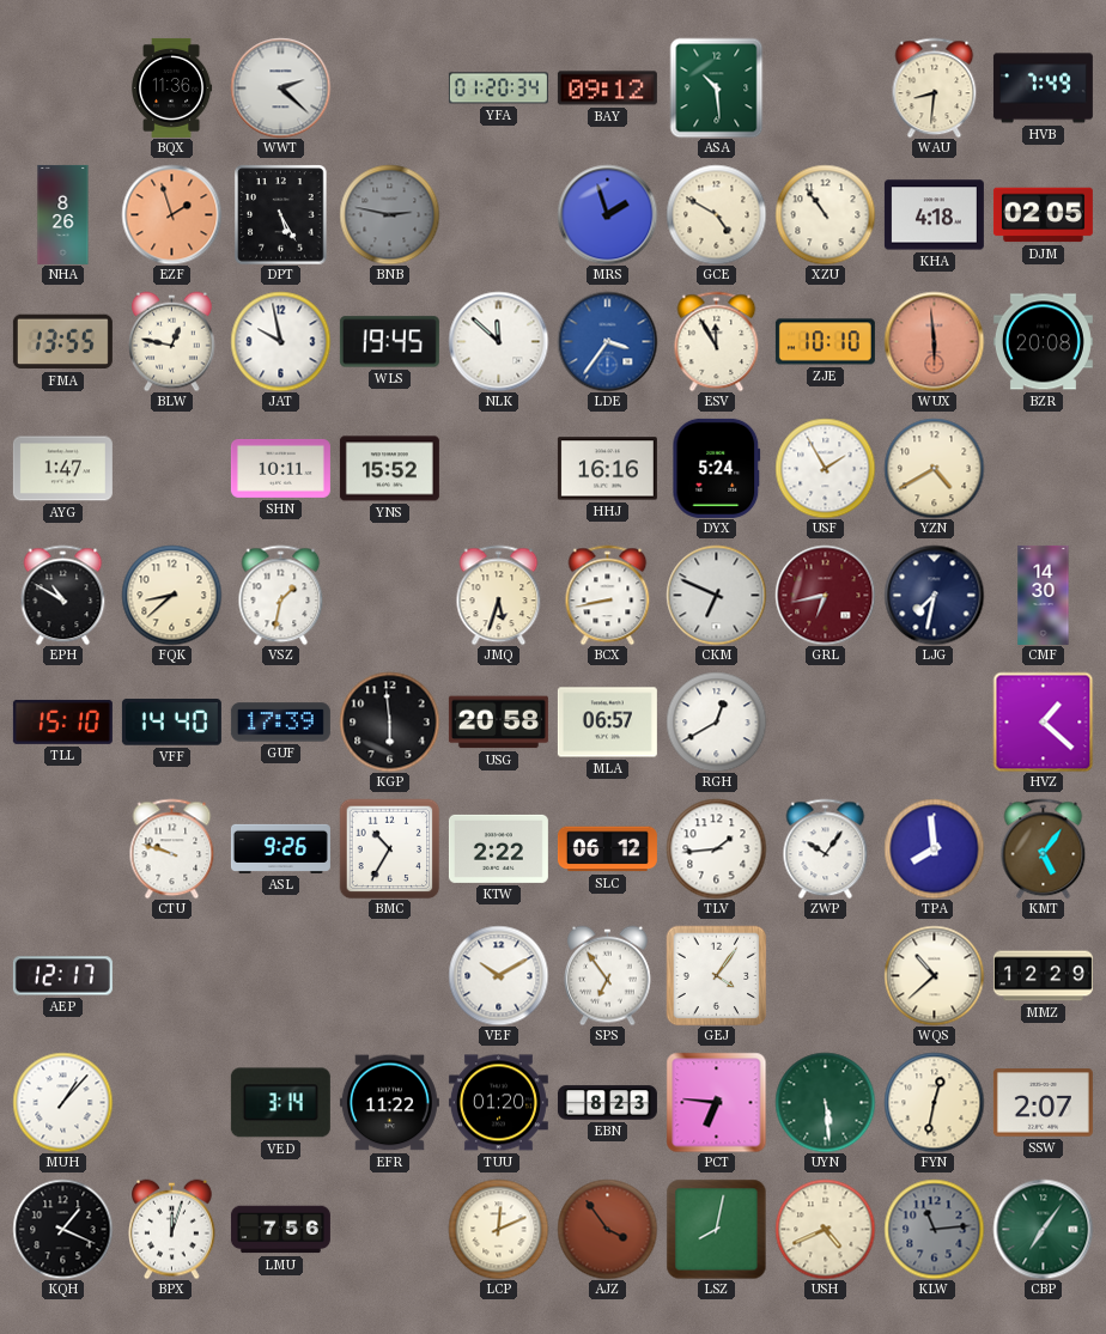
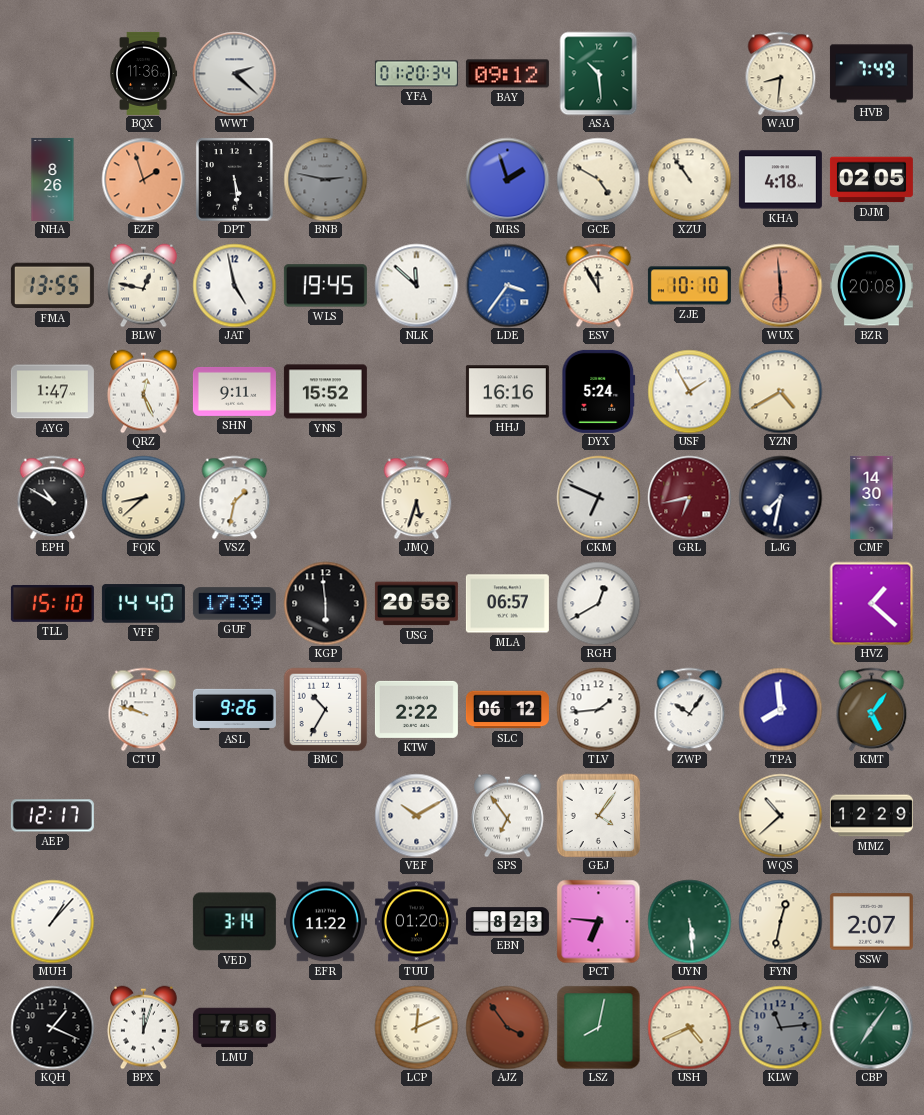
DPT: 5:25 -> 5:29
JAT: 9:58 -> 4:58
QRZ: none -> 12:26
SHN: 10:11 -> 9:11
BCX: 8:43 -> none
